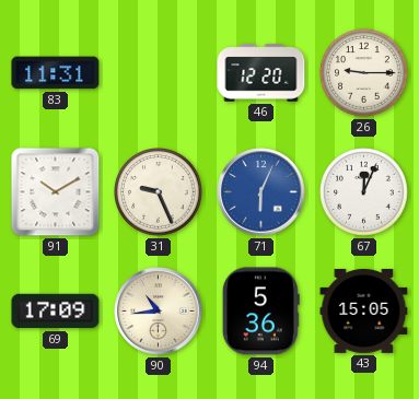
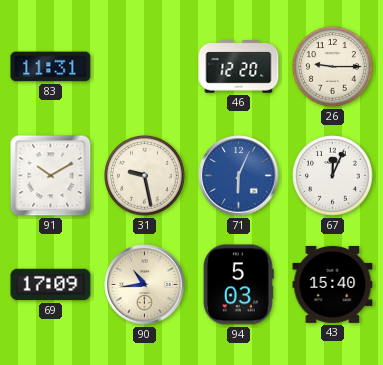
31: 9:26 -> 9:28
94: 5:36 -> 5:03
43: 15:05 -> 15:40
